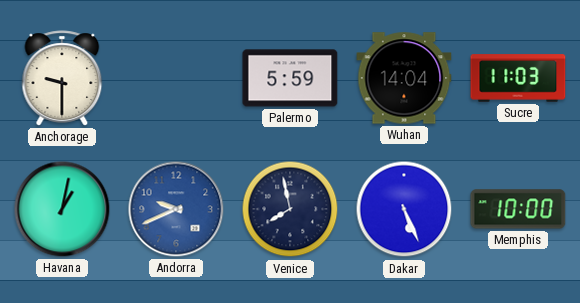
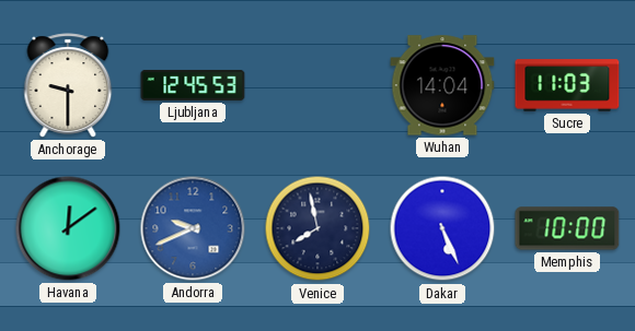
Ljubljana: none -> 12:45
Palermo: 5:59 -> none
Havana: 1:02 -> 12:09
